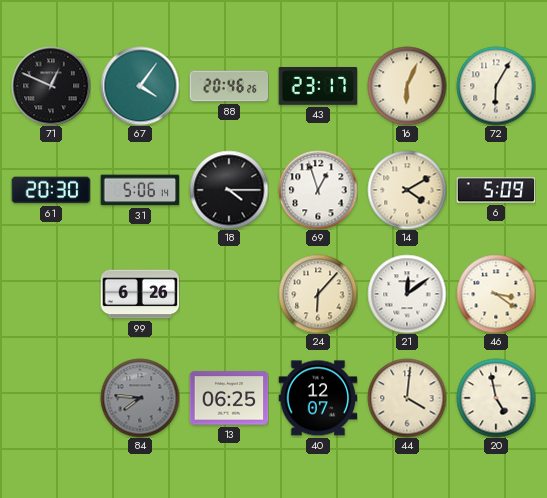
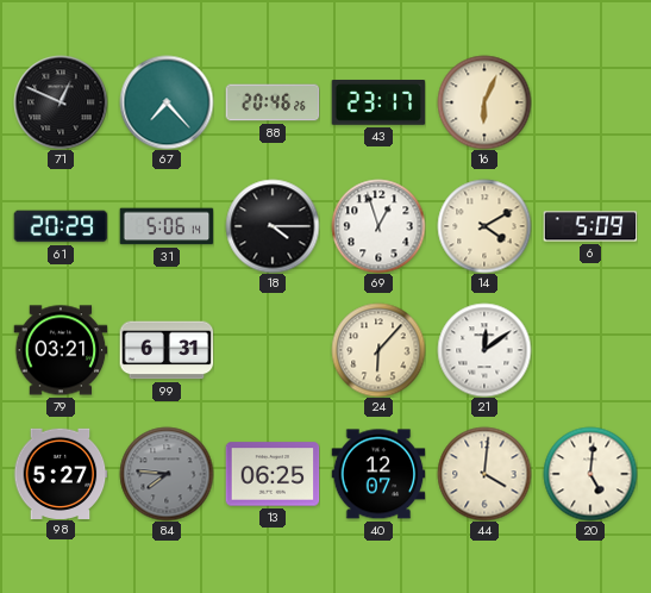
67: 4:06 -> 7:23
72: 6:05 -> none
61: 20:30 -> 20:29
79: none -> 03:21
99: 6:26 -> 6:31
46: 3:21 -> none
98: none -> 5:27
20: 4:58 -> 5:01
